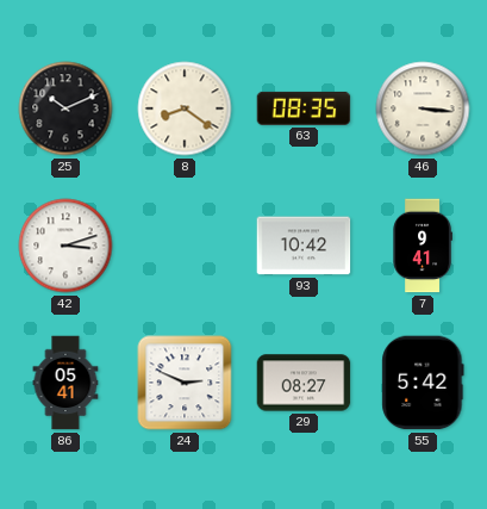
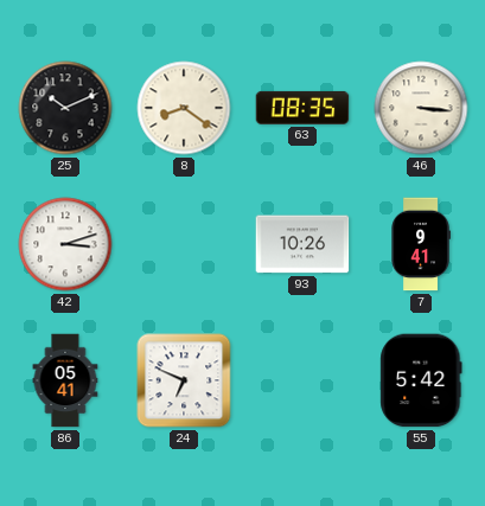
93: 10:42 -> 10:26
24: 2:49 -> 6:49
29: 08:27 -> none
